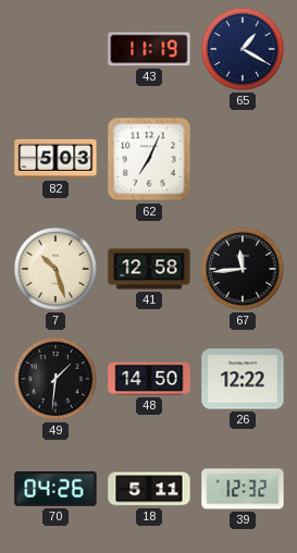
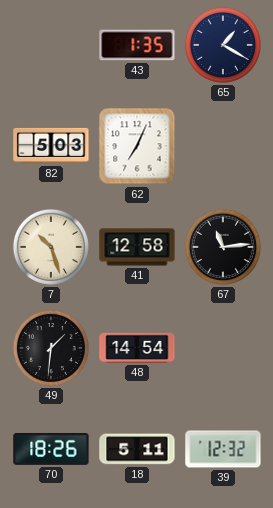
43: 11:19 -> 1:35
67: 11:44 -> 11:14
48: 14:50 -> 14:54
26: 12:22 -> none
70: 04:26 -> 18:26
